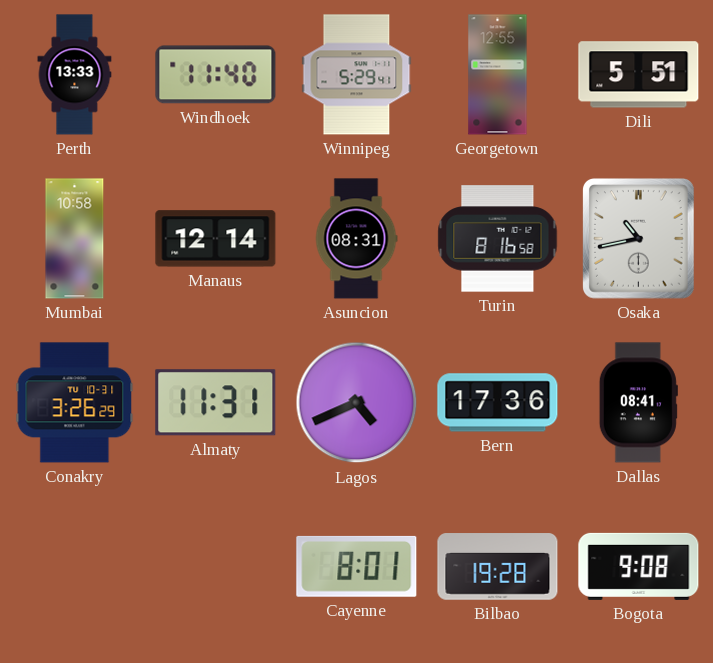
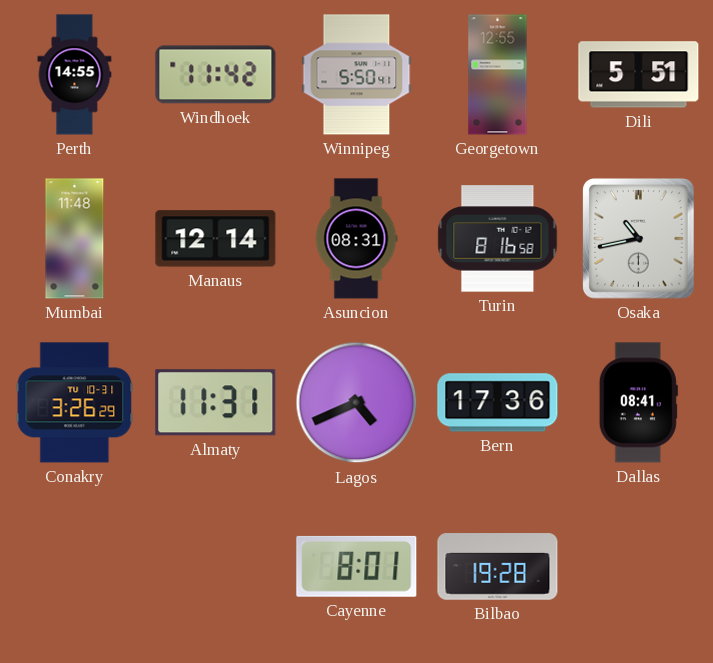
Perth: 13:33 -> 14:55
Windhoek: 11:40 -> 11:42
Winnipeg: 5:29 -> 5:50
Mumbai: 10:58 -> 11:48
Bogota: 9:08 -> none
